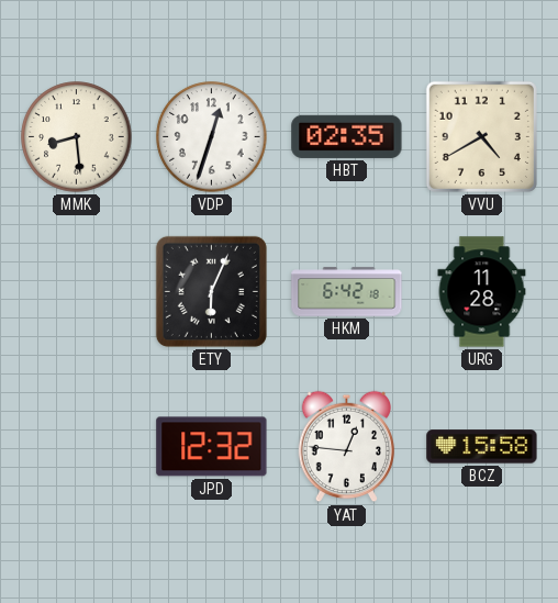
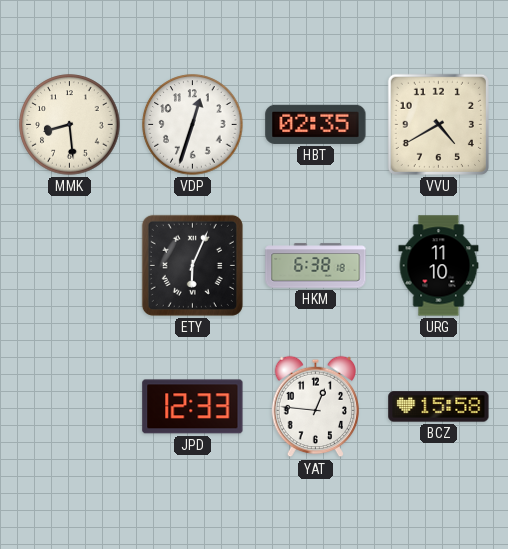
HKM: 6:42 -> 6:38
URG: 11:28 -> 11:10
JPD: 12:32 -> 12:33
